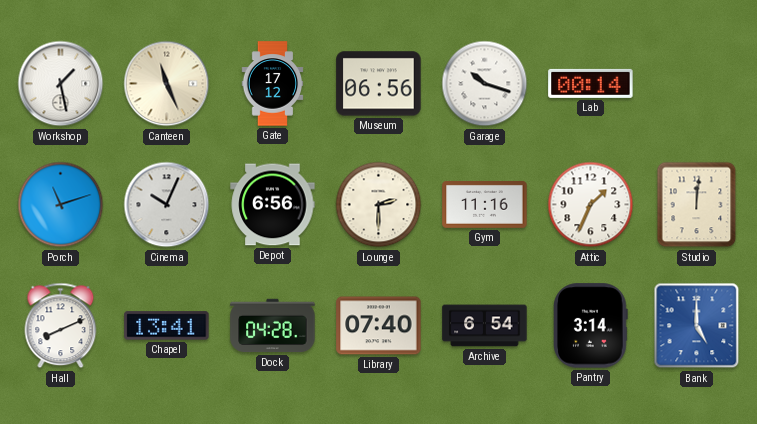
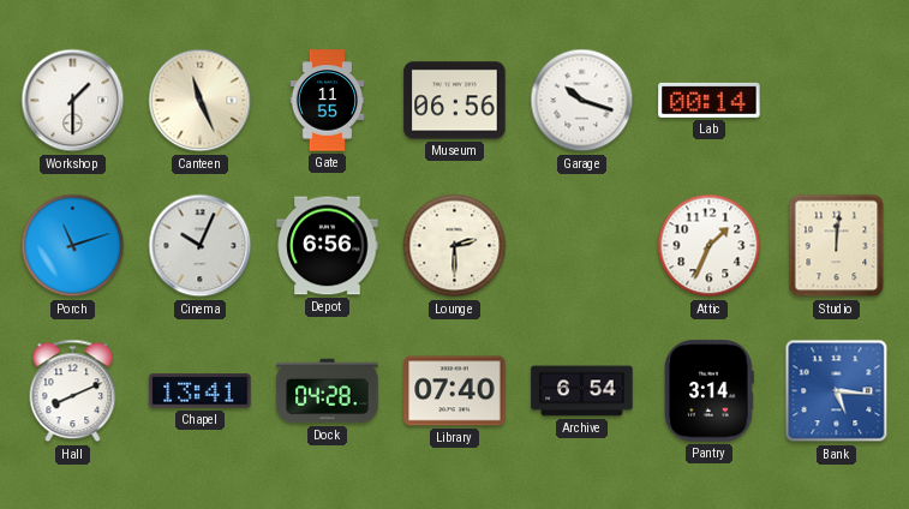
Workshop: 1:28 -> 1:30
Gate: 17:12 -> 11:55
Gym: 11:16 -> none
Bank: 5:00 -> 5:16
